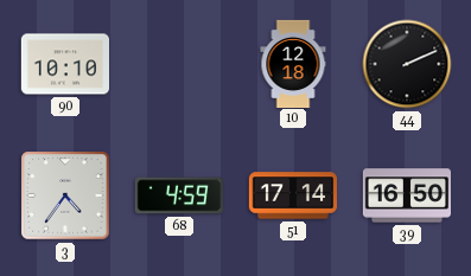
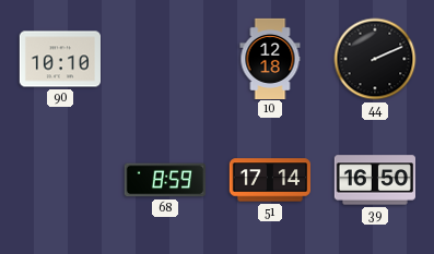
3: 4:36 -> none
68: 4:59 -> 8:59
